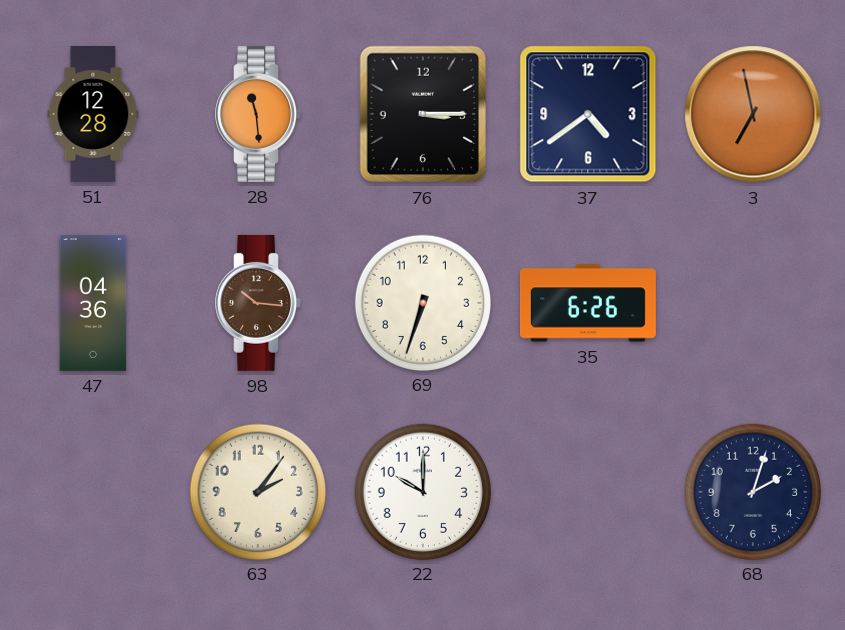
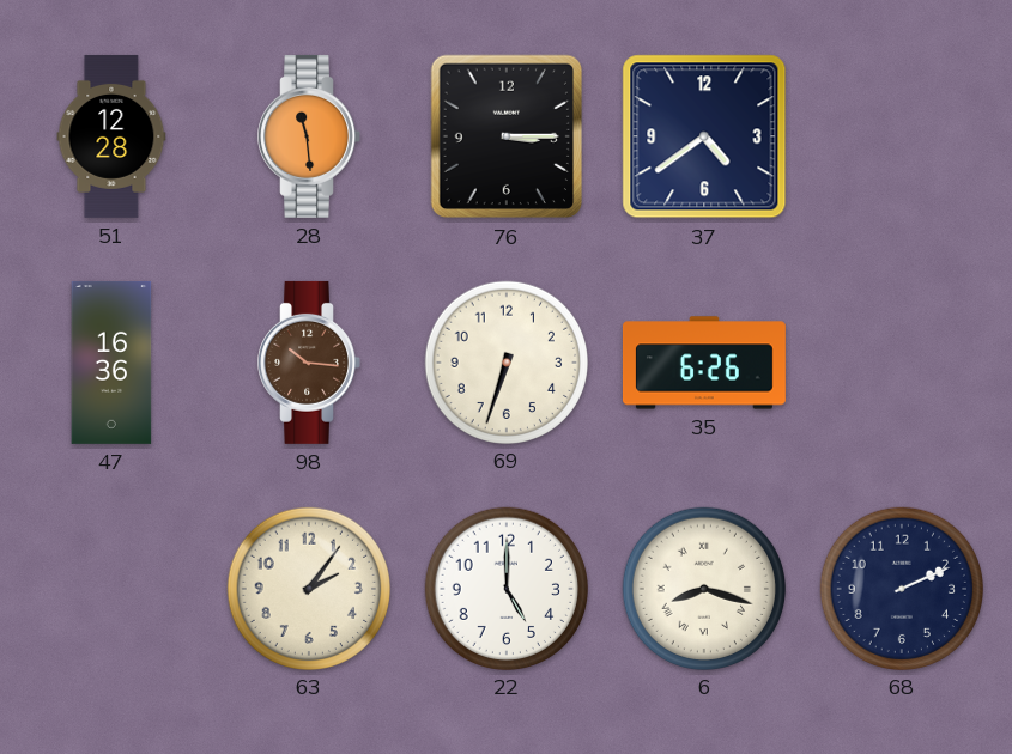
3: 6:58 -> none
47: 04:36 -> 16:36
22: 10:00 -> 5:00
6: none -> 8:18
68: 2:03 -> 2:11
